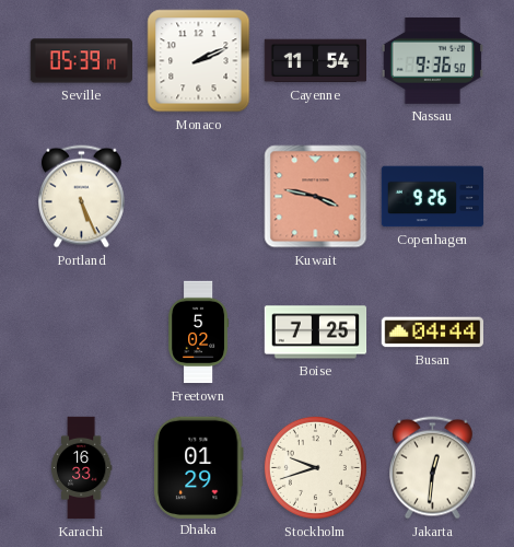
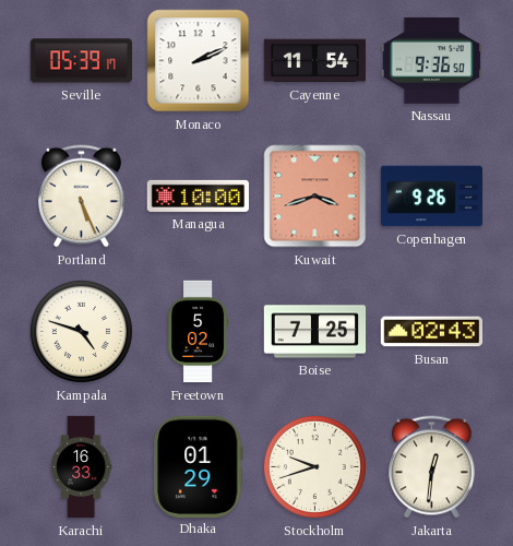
Managua: none -> 10:00
Kuwait: 3:47 -> 3:42
Kampala: none -> 4:48
Busan: 04:44 -> 02:43
